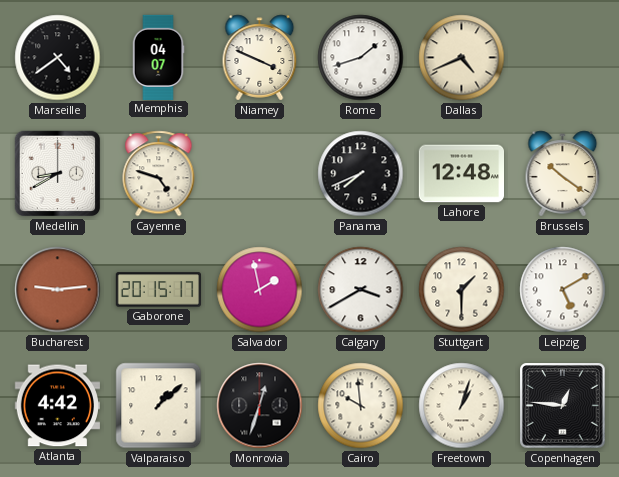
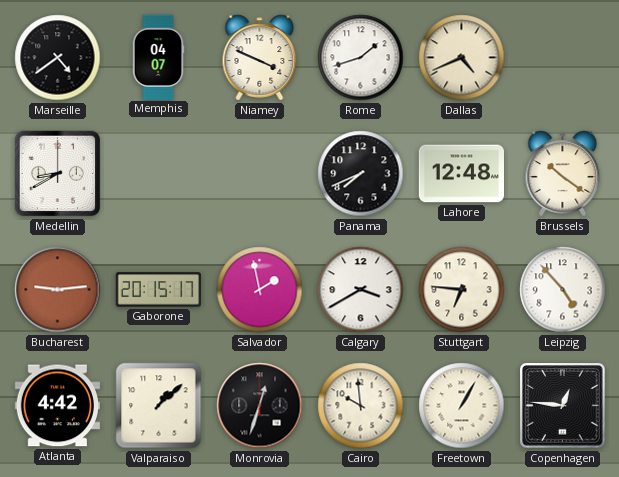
Cayenne: 4:48 -> none
Stuttgart: 1:30 -> 6:46
Leipzig: 5:10 -> 4:53
Freetown: 1:03 -> 1:05
